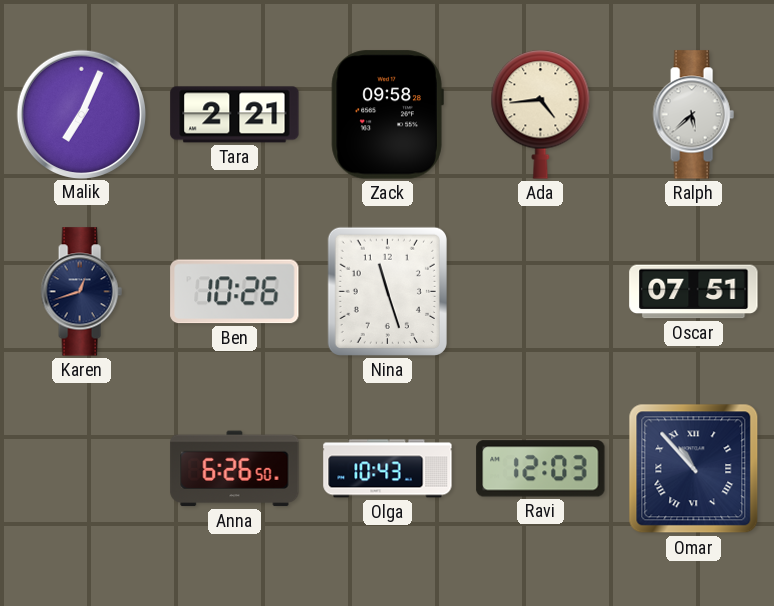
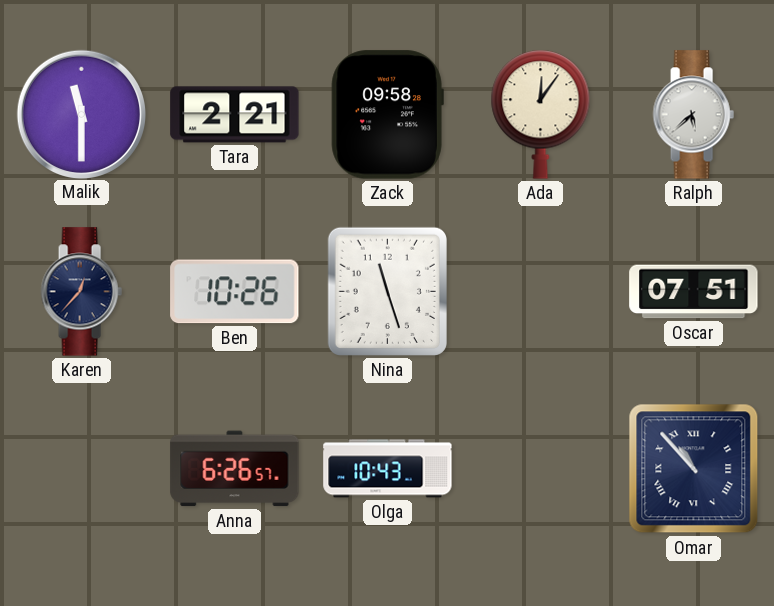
Malik: 7:04 -> 11:30
Ada: 4:44 -> 12:06
Karen: 12:42 -> 12:37
Anna: 6:26:50 -> 6:26:57
Ravi: 12:03 -> none
